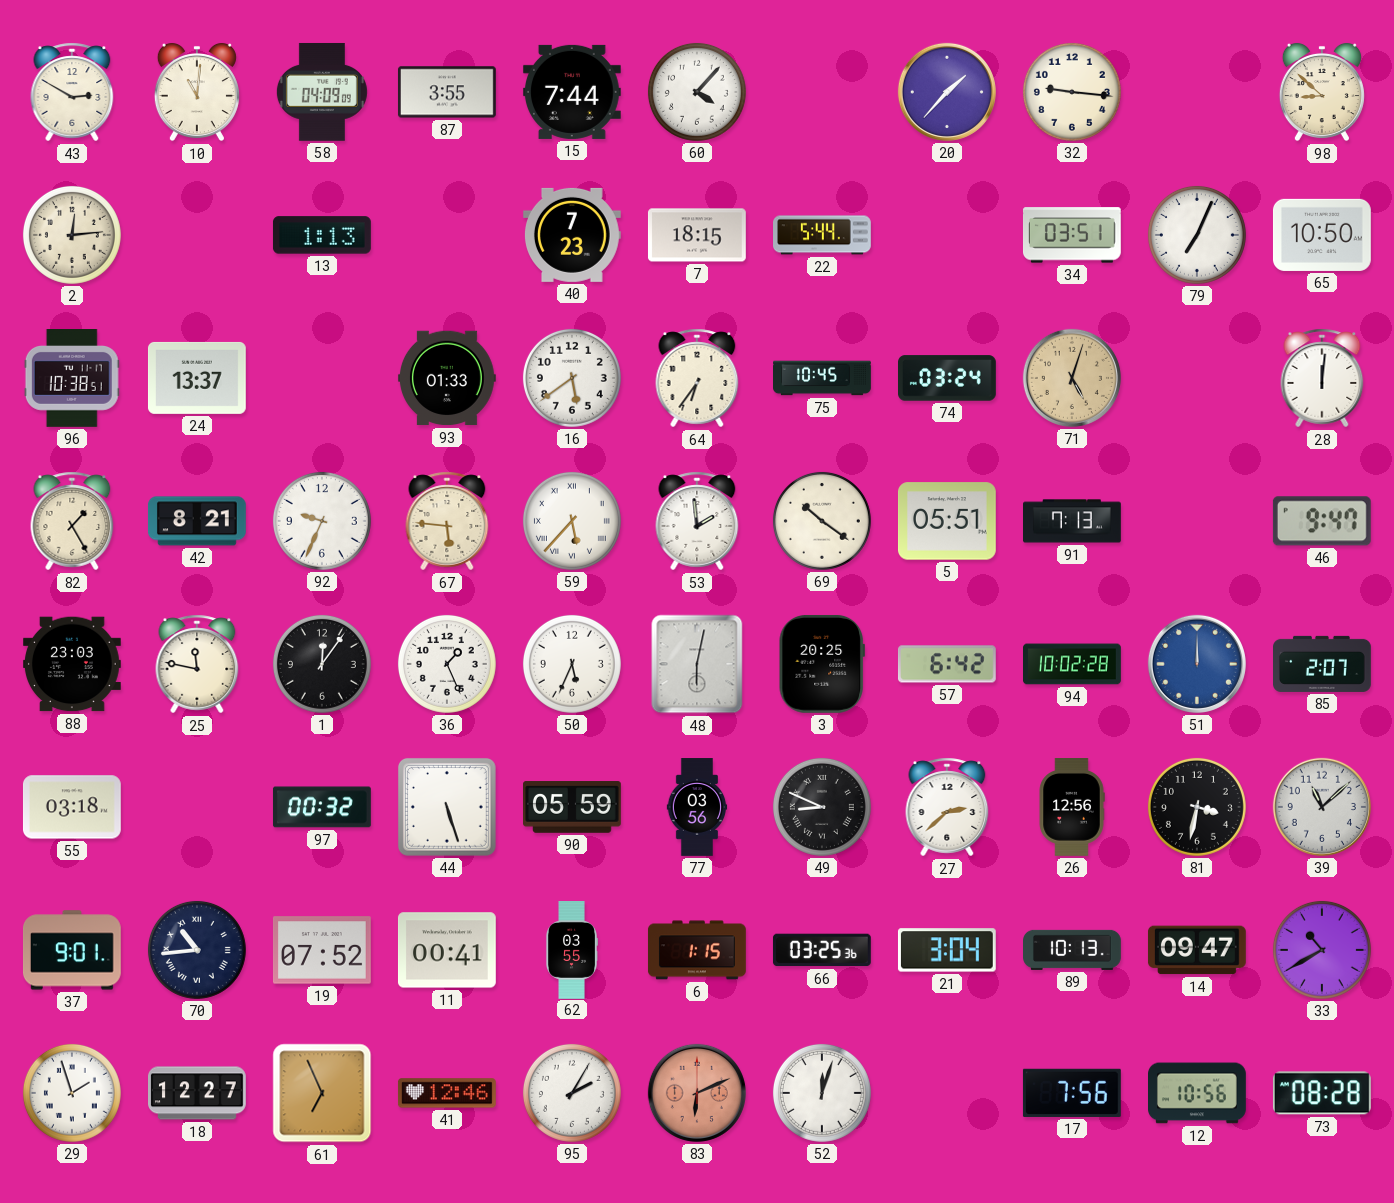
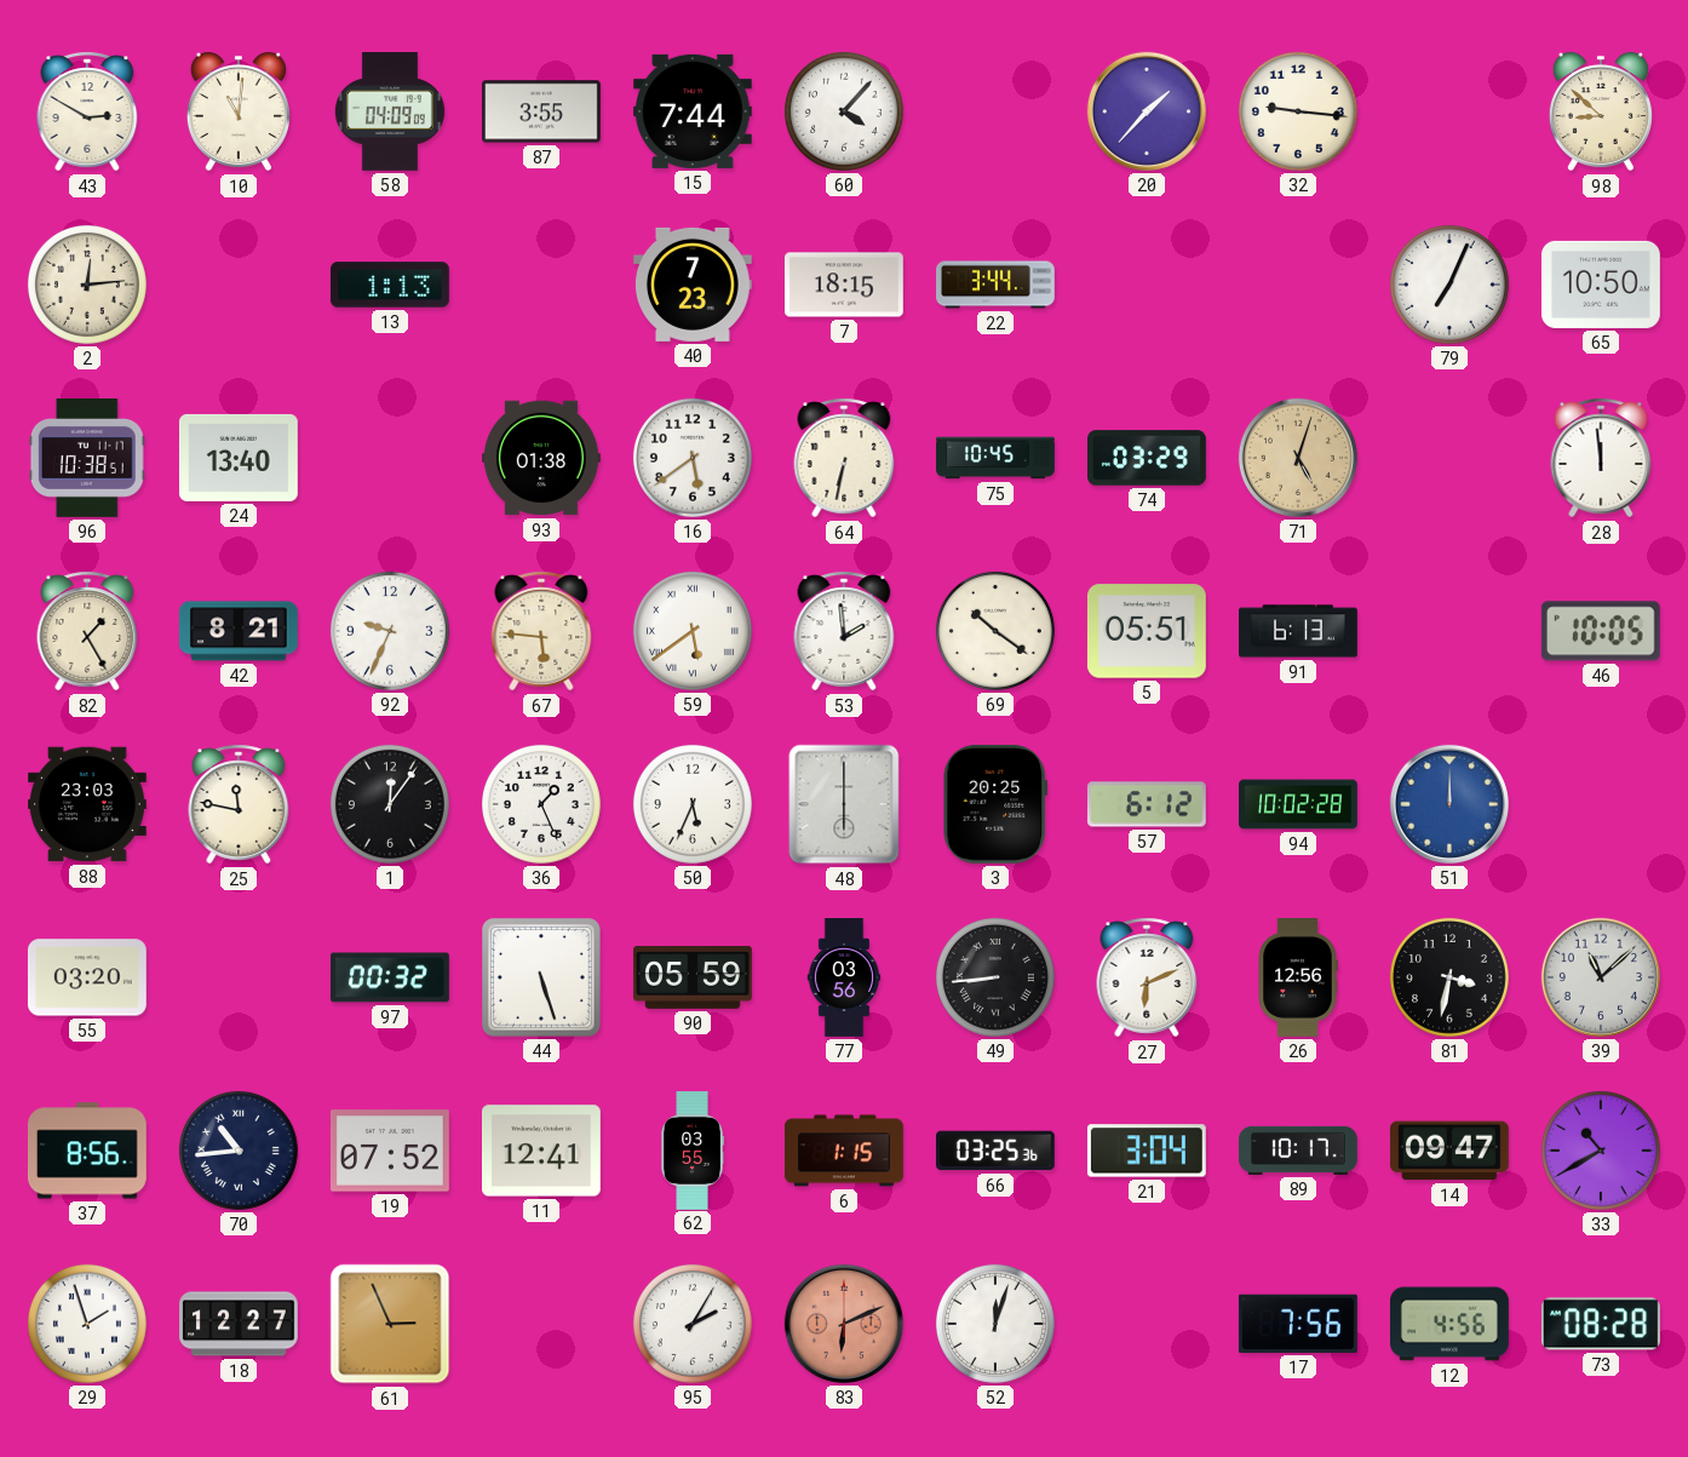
22: 5:44 -> 3:44
34: 03:51 -> none
24: 13:37 -> 13:40
93: 01:33 -> 01:38
64: 6:36 -> 6:32
74: 03:24 -> 03:29
28: 12:01 -> 11:59
59: 5:37 -> 5:39
91: 7:13 -> 6:13
46: 9:47 -> 10:05
48: 6:02 -> 6:00
57: 6:42 -> 6:12
85: 2:07 -> none
55: 03:18 -> 03:20
49: 8:49 -> 8:44
27: 2:38 -> 6:11
37: 9:01 -> 8:56
11: 00:41 -> 12:41
89: 10:13 -> 10:17
61: 6:56 -> 2:56
41: 12:46 -> none
12: 10:56 -> 4:56
